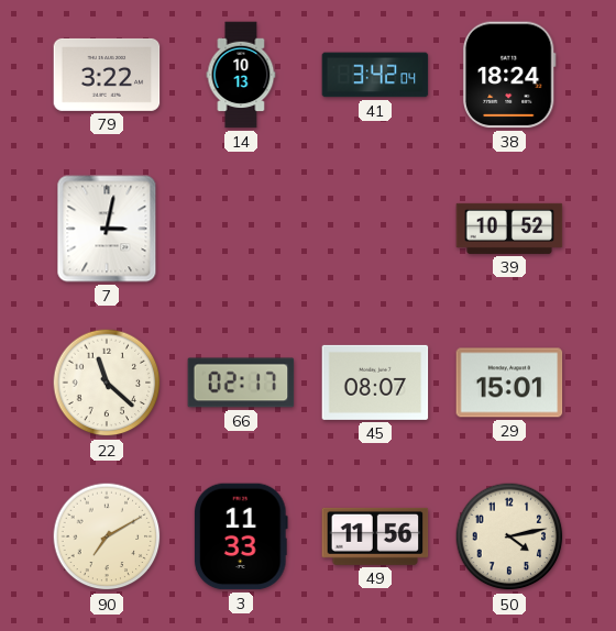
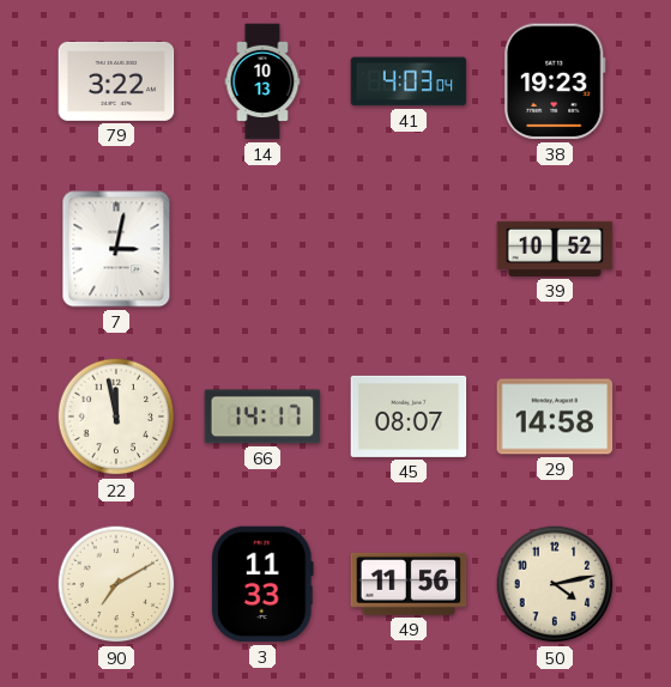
41: 3:42 -> 4:03
38: 18:24 -> 19:23
22: 11:22 -> 11:58
66: 02:17 -> 14:17
29: 15:01 -> 14:58
